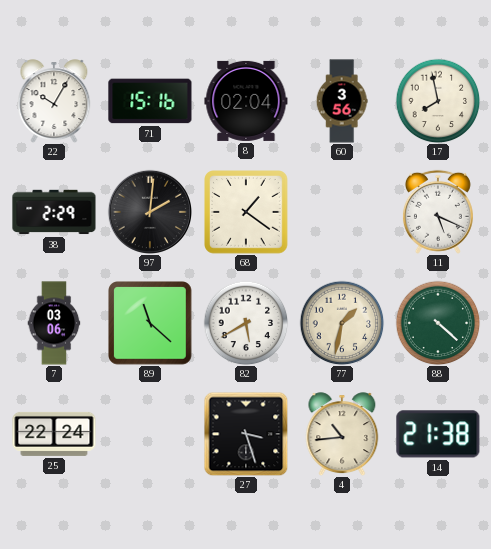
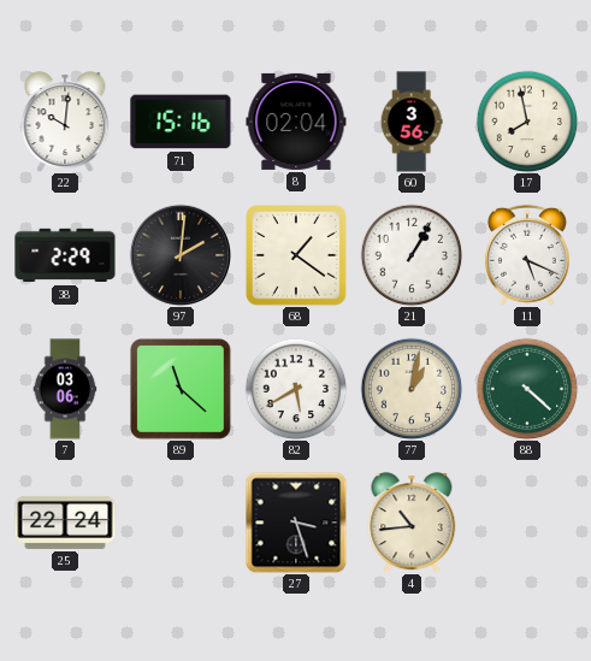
22: 10:05 -> 10:01
21: none -> 1:05
77: 1:32 -> 1:02
14: 21:38 -> none
